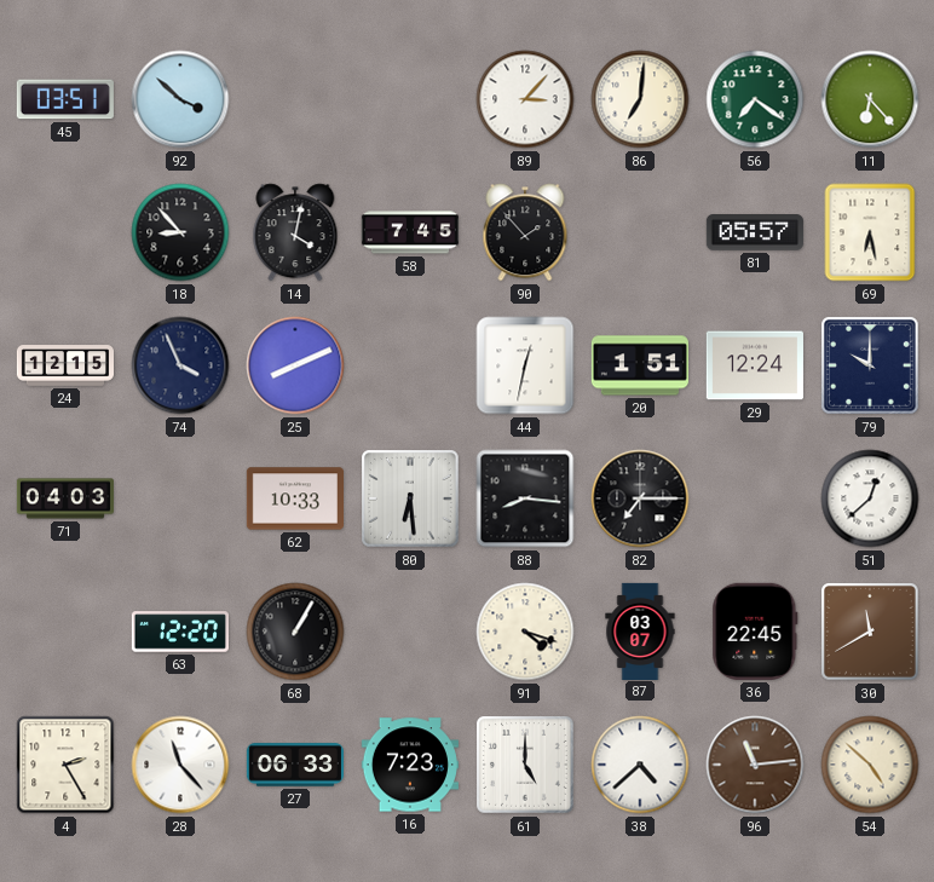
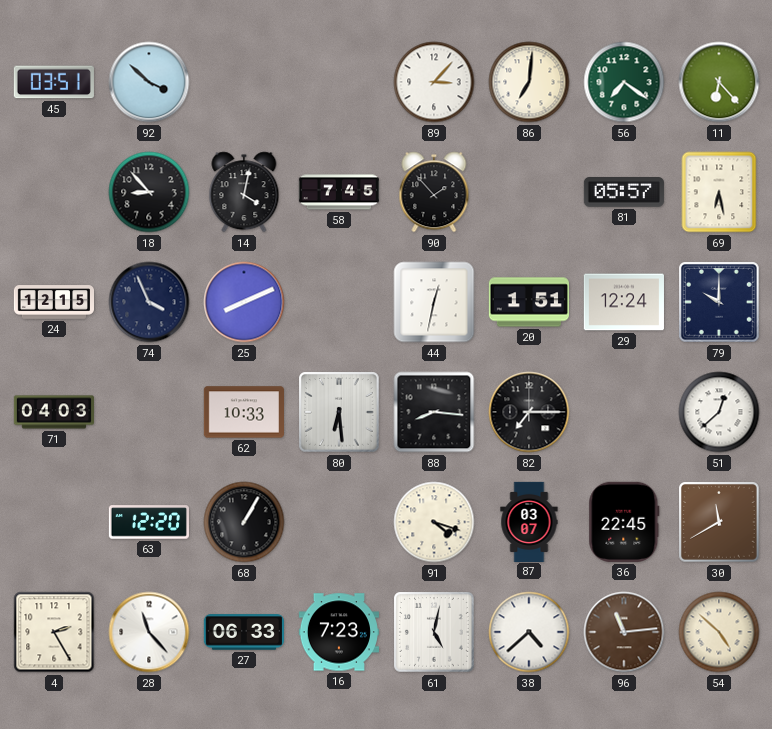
61: 5:00 -> 5:02
